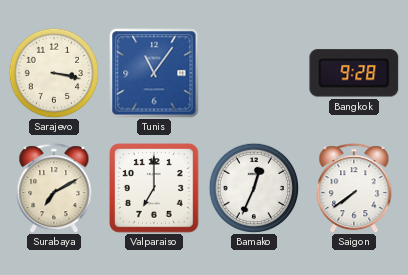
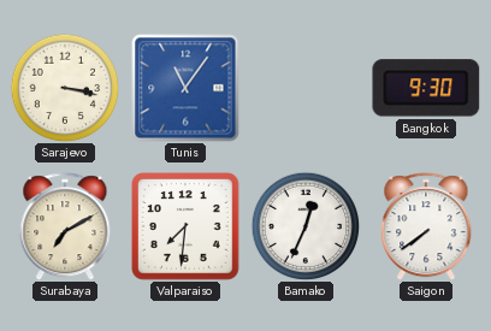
Bangkok: 9:28 -> 9:30
Valparaiso: 7:00 -> 7:31
